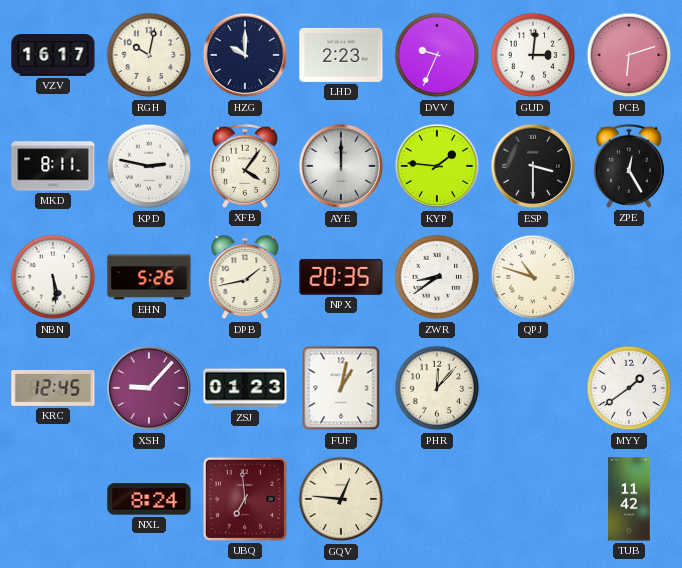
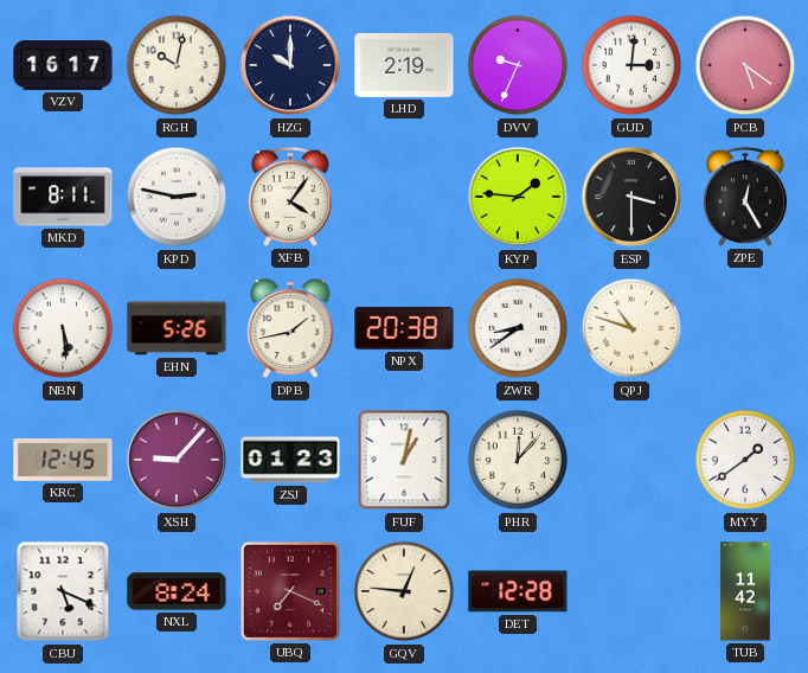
LHD: 2:23 -> 2:19
PCB: 6:12 -> 5:21
AYE: 12:00 -> none
NPX: 20:35 -> 20:38
CBU: none -> 5:19
UBQ: 6:59 -> 7:19
DET: none -> 12:28
